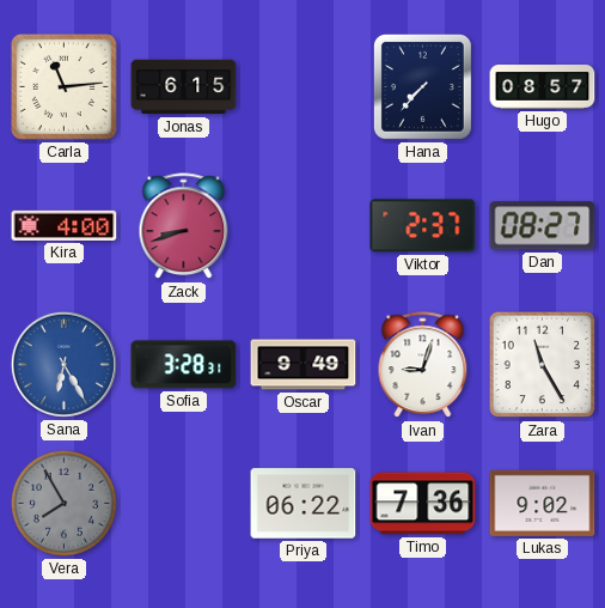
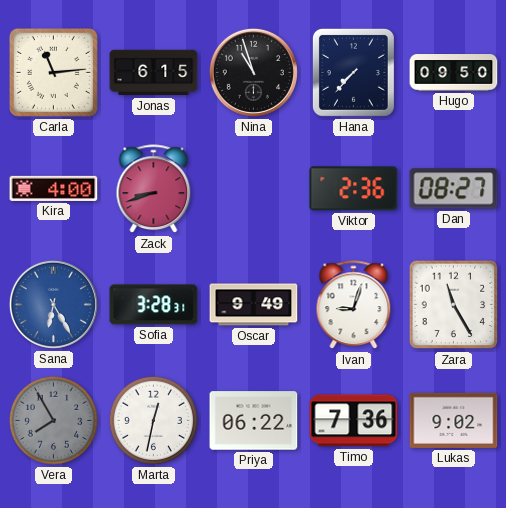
Nina: none -> 10:57
Hugo: 08:57 -> 09:50
Viktor: 2:37 -> 2:36
Marta: none -> 12:32
